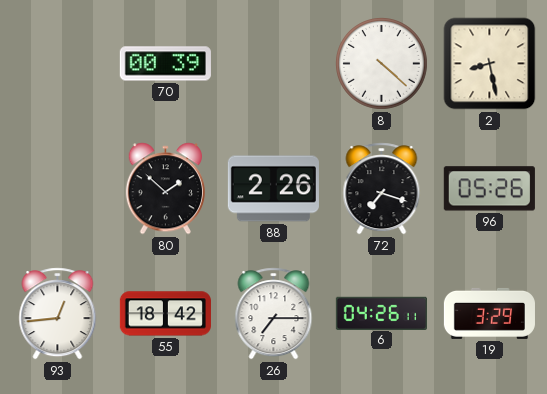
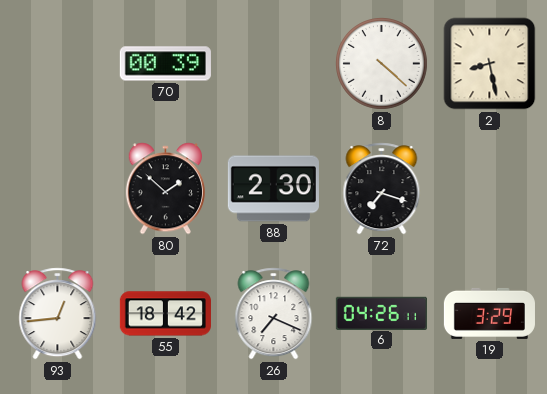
88: 2:26 -> 2:30
96: 05:26 -> none
26: 7:15 -> 7:19
